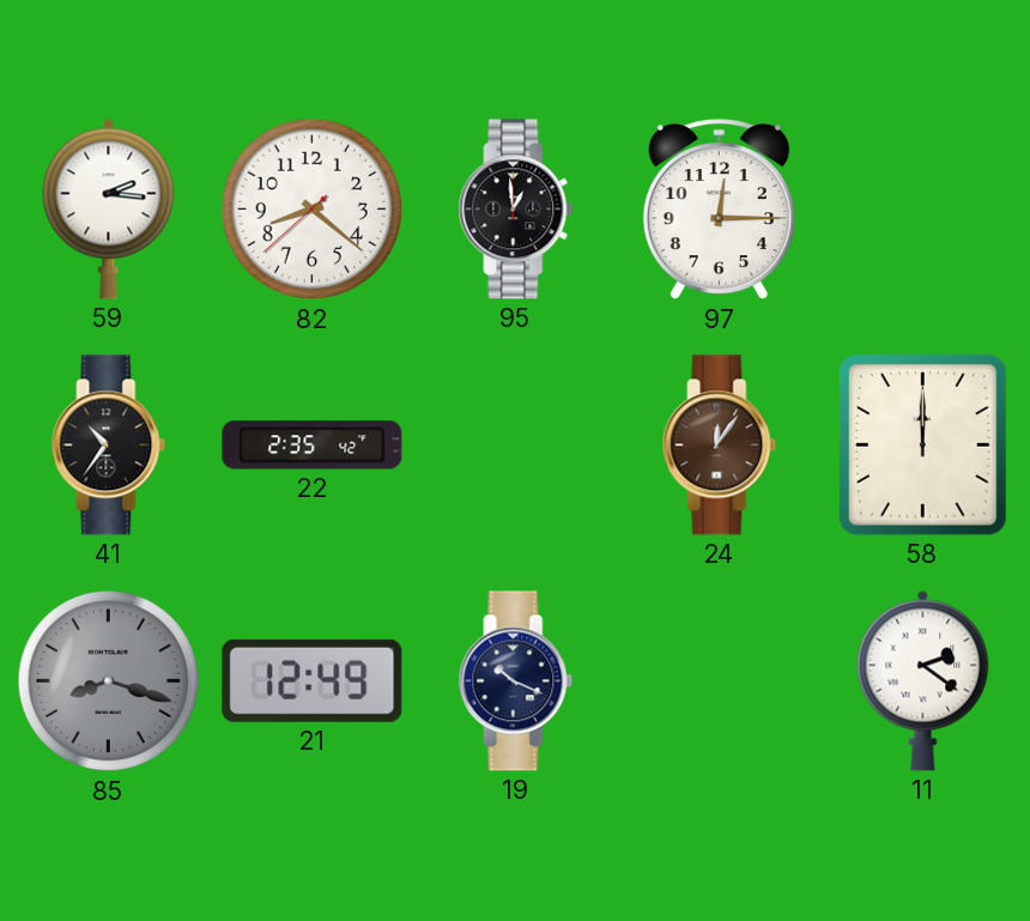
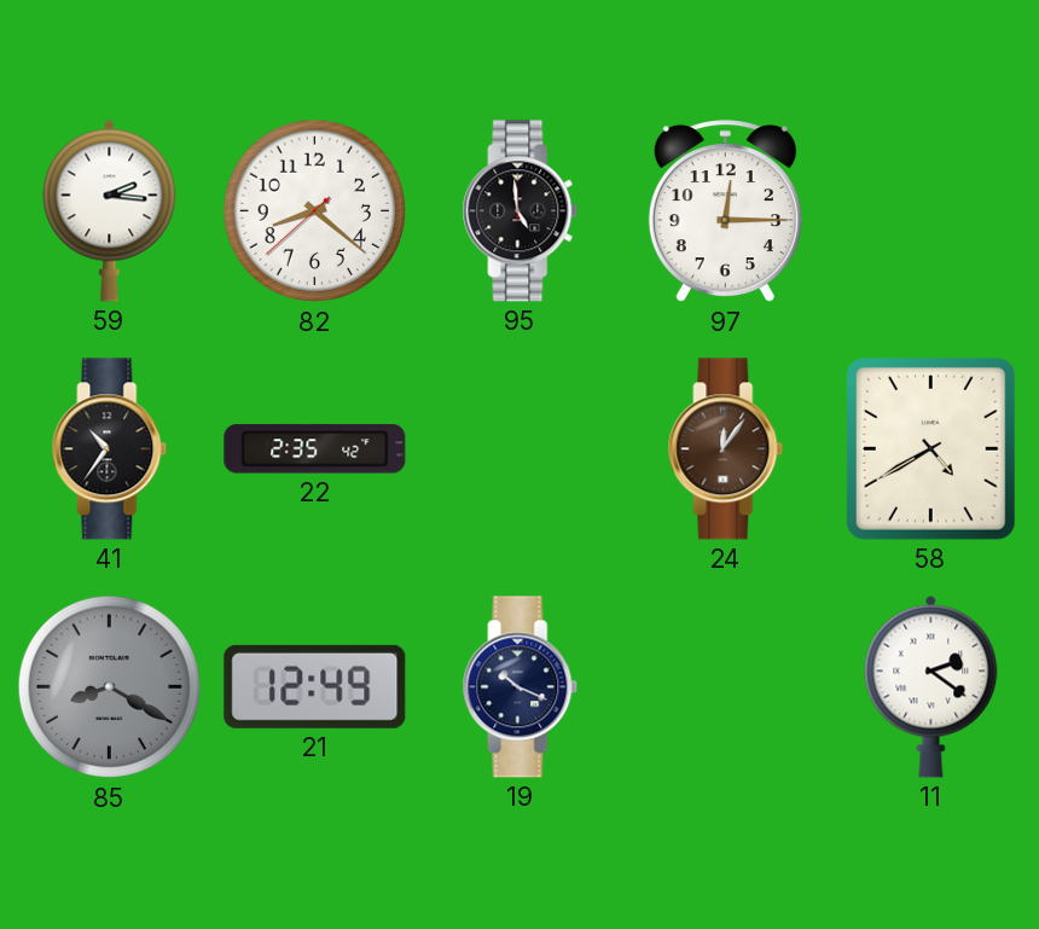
95: 12:59 -> 4:59
58: 12:00 -> 4:40
85: 8:18 -> 8:20
